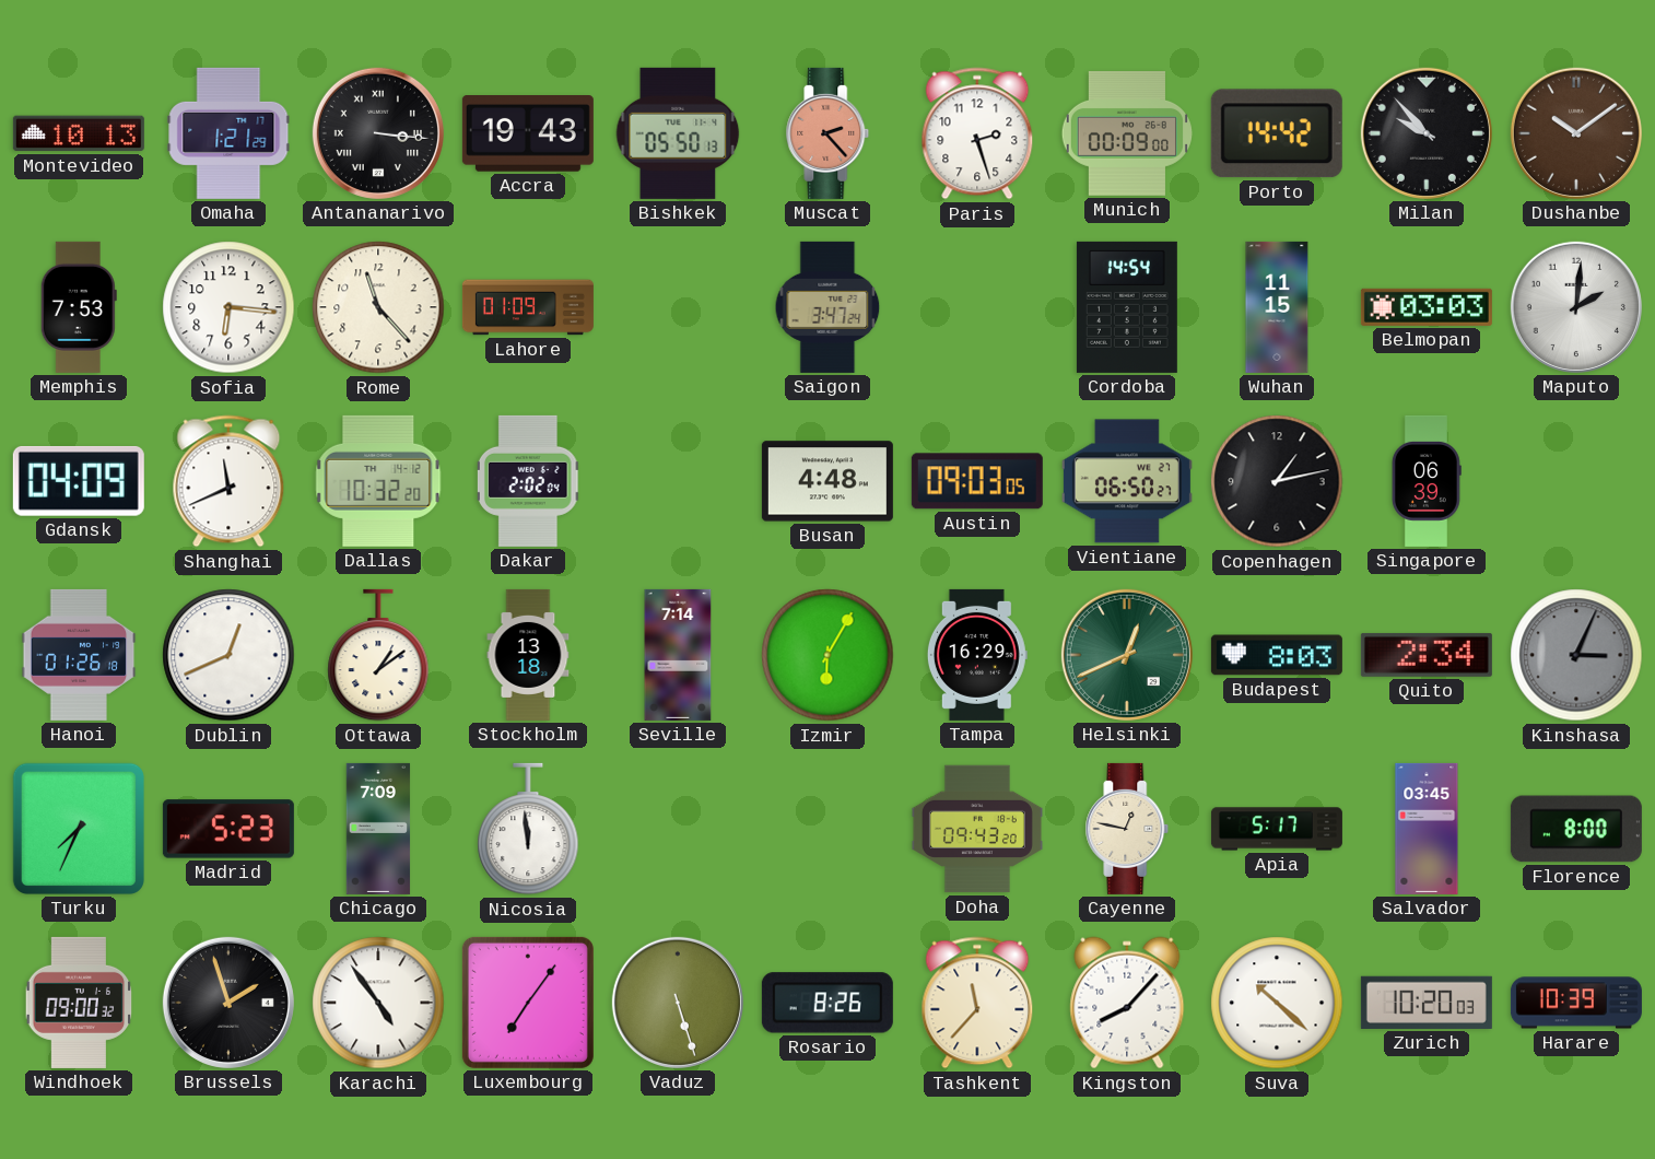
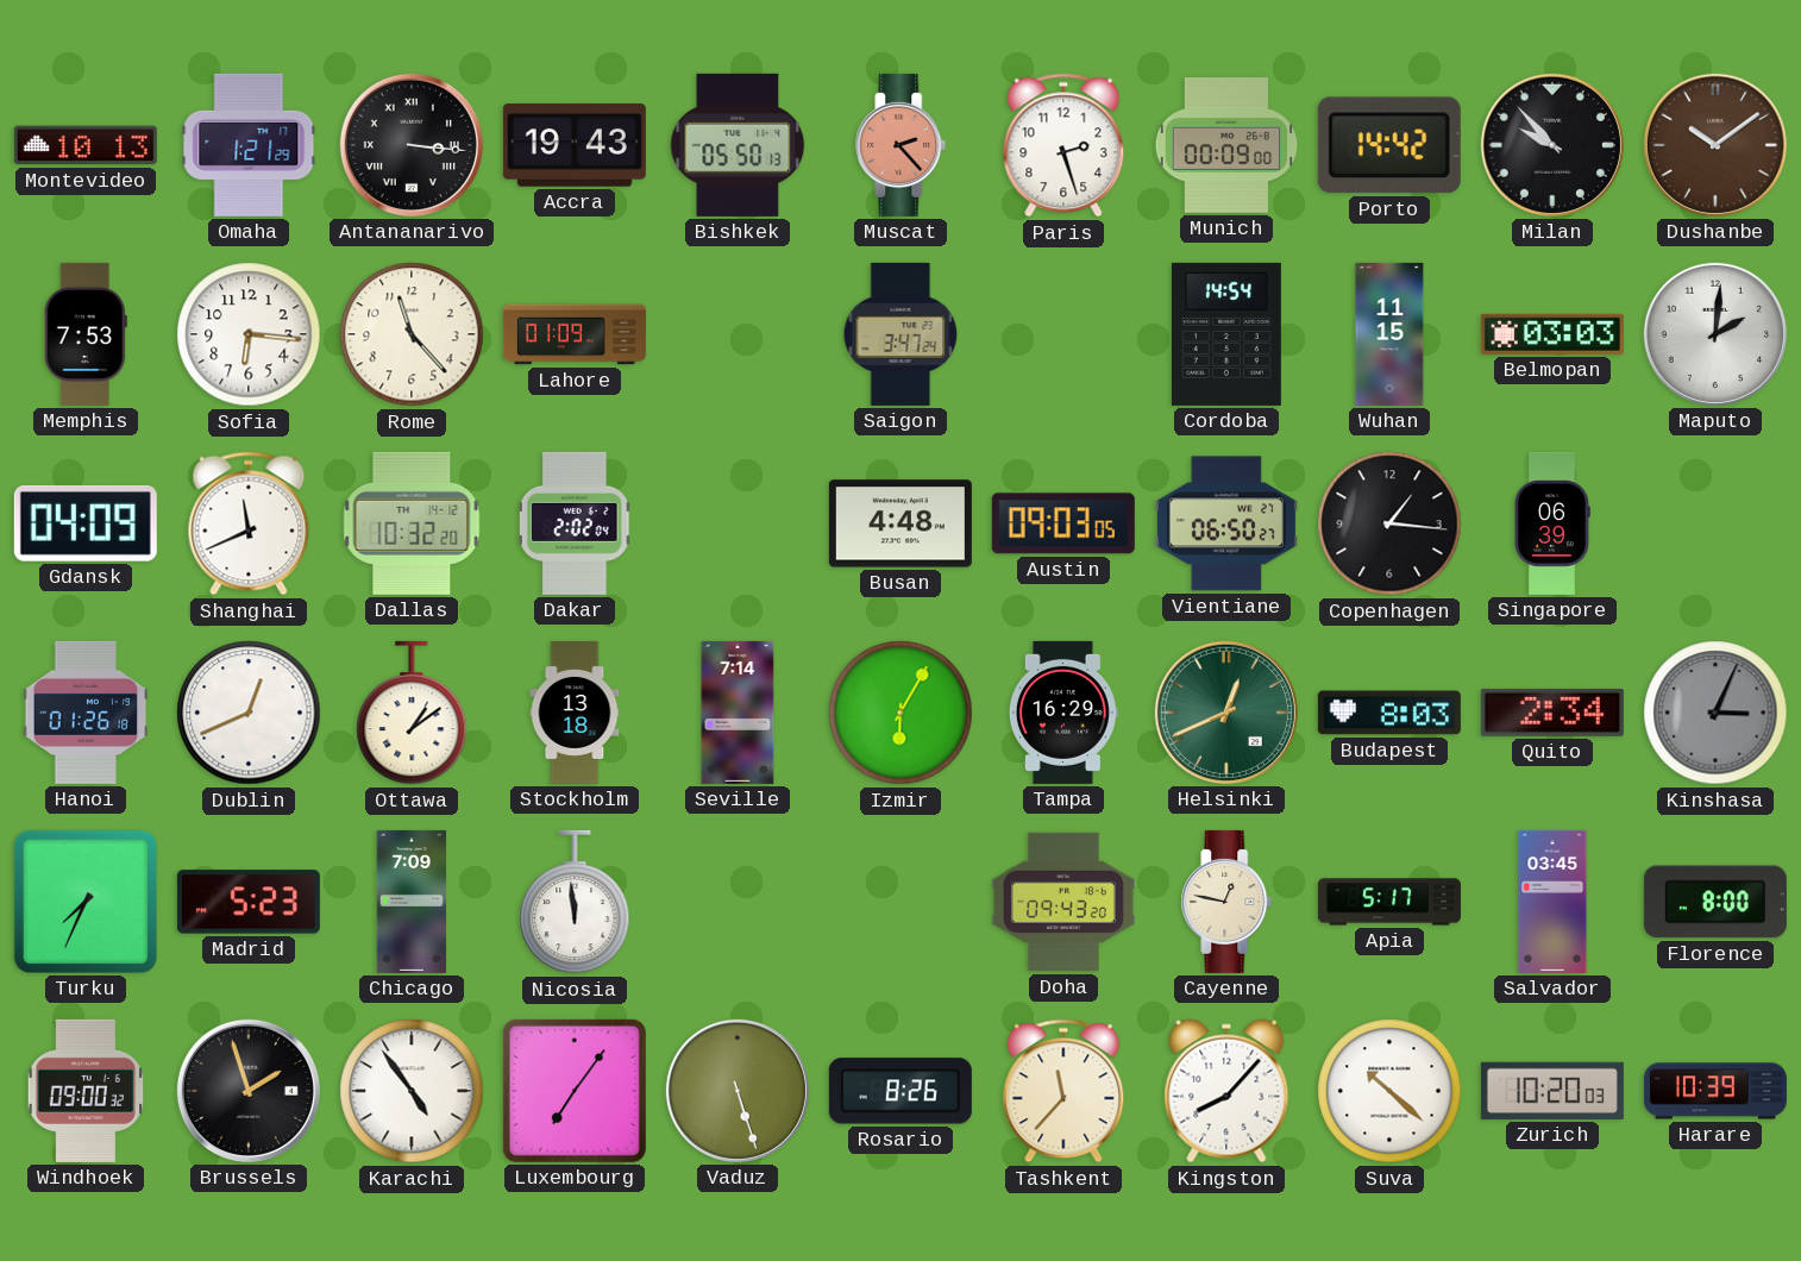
Copenhagen: 1:13 -> 1:16
